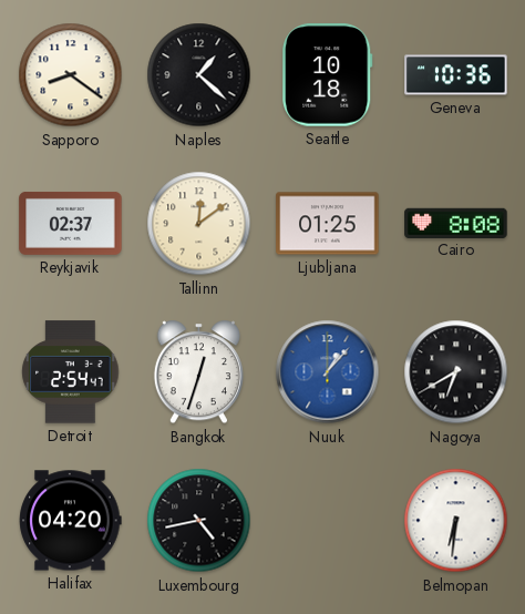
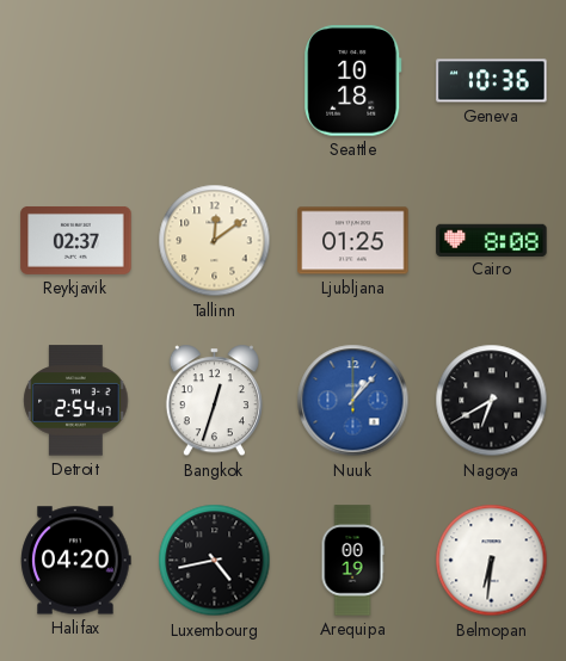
Sapporo: 8:21 -> none
Naples: 1:22 -> none
Arequipa: none -> 00:19
